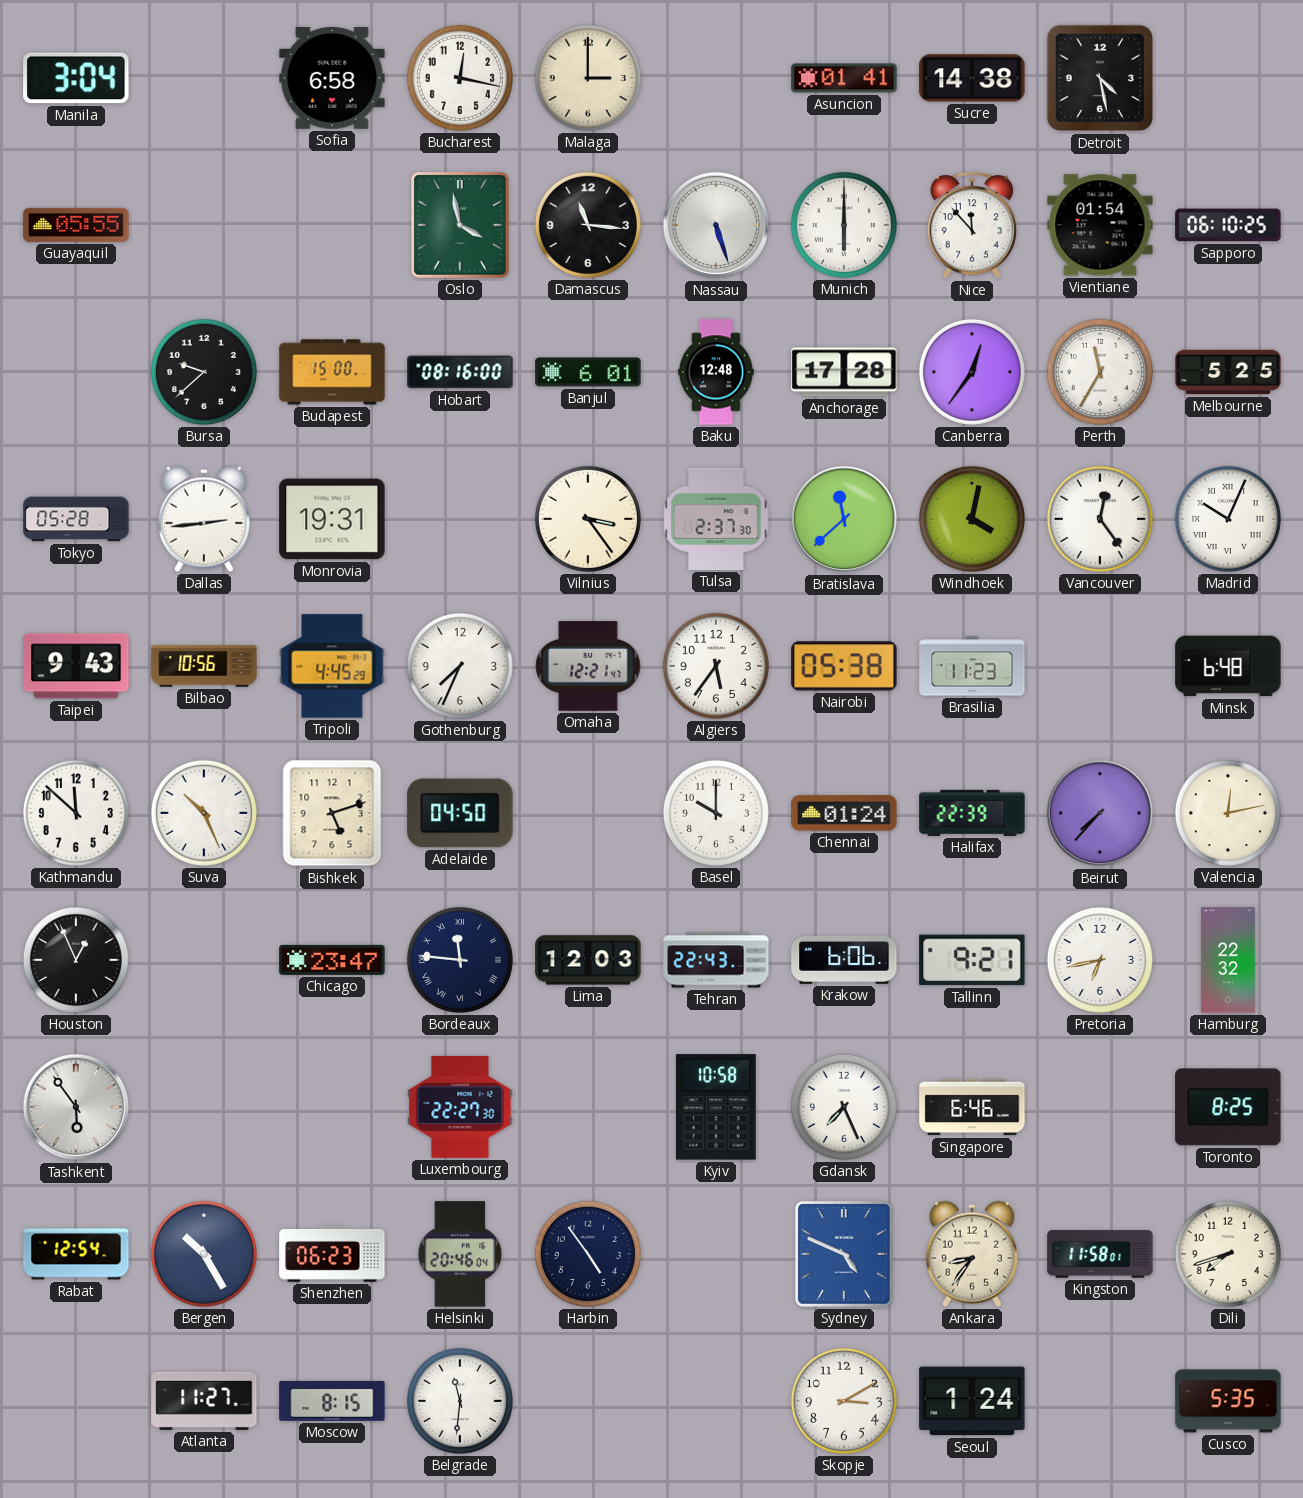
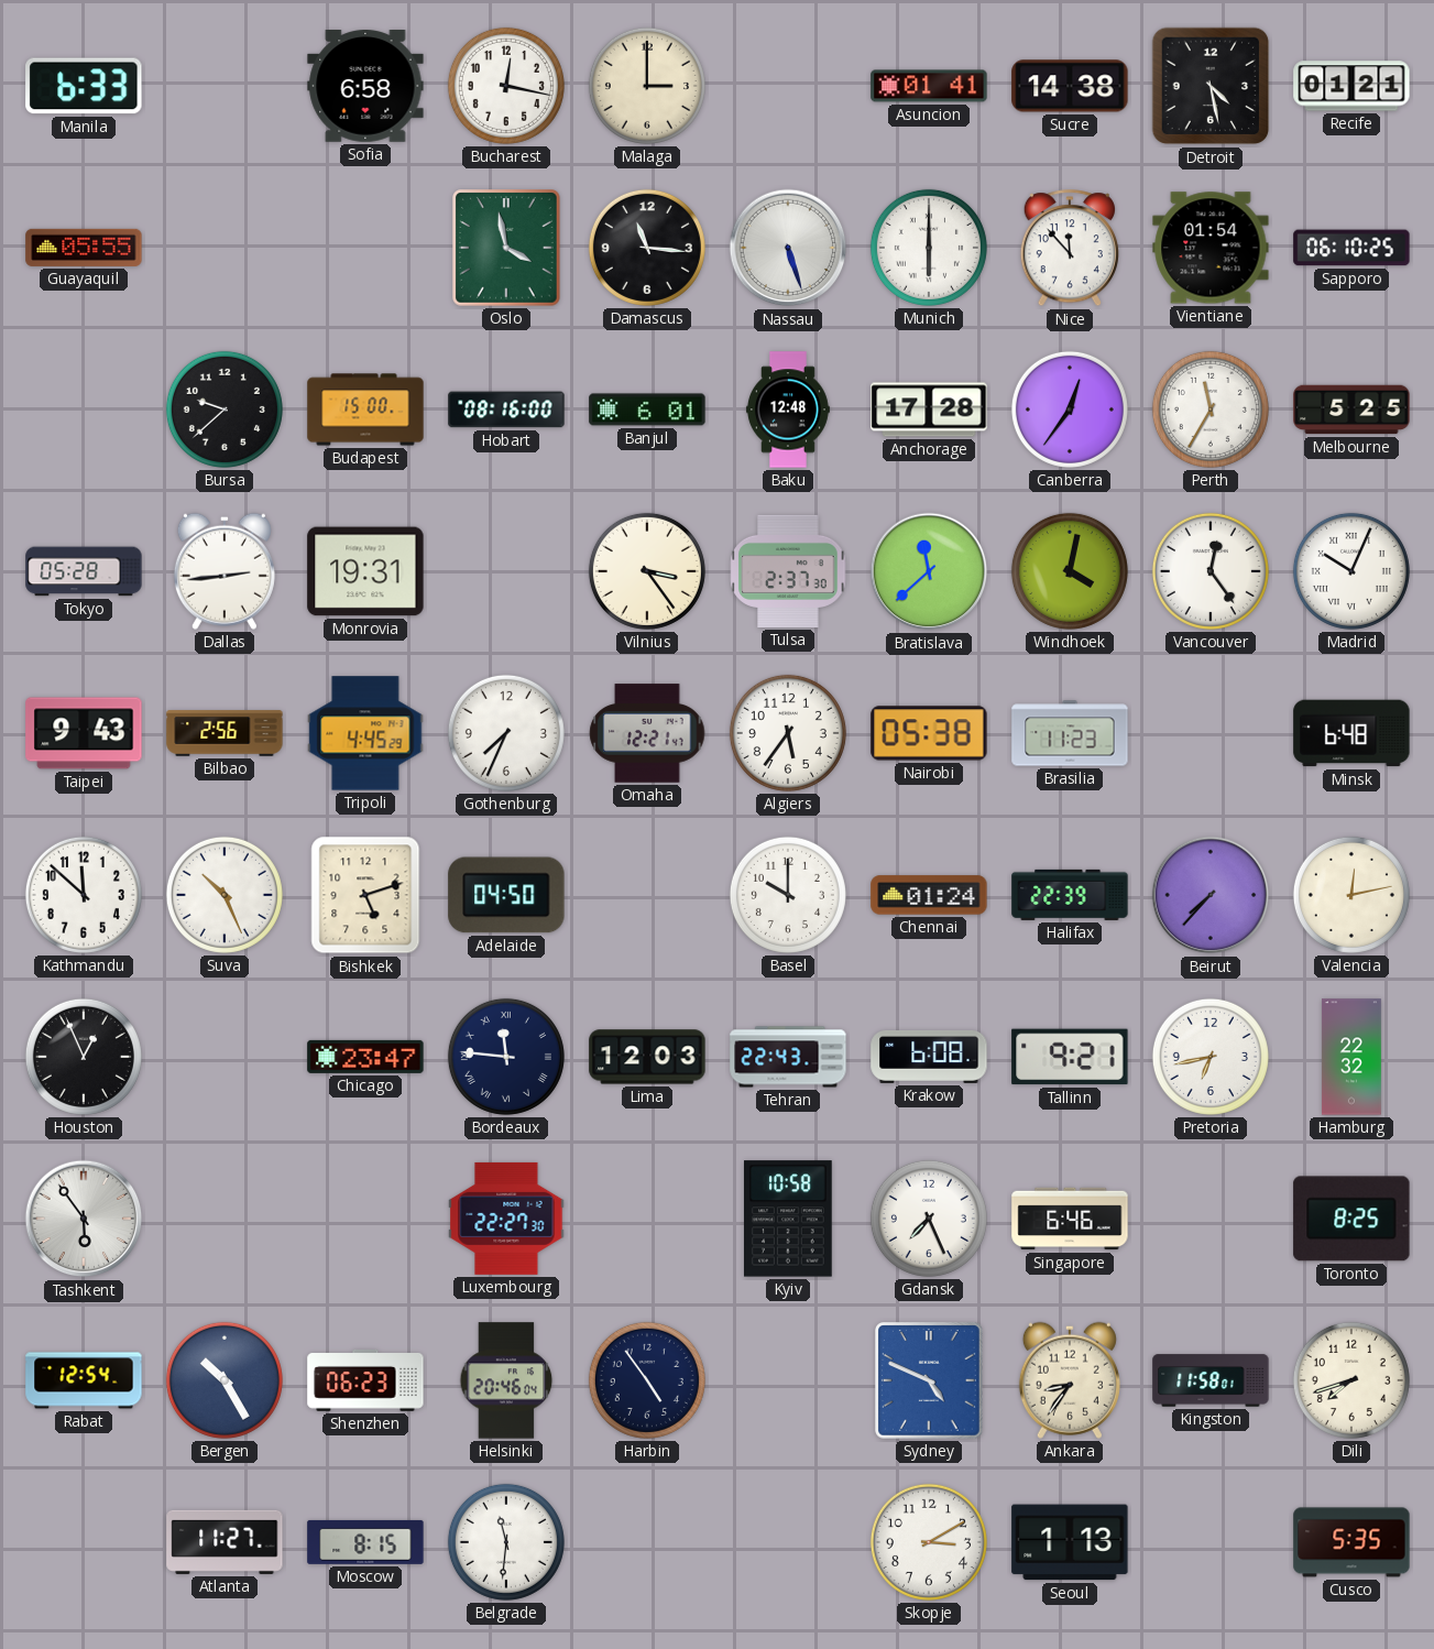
Manila: 3:04 -> 6:33
Recife: none -> 01:21
Bilbao: 10:56 -> 2:56
Krakow: 6:06 -> 6:08
Seoul: 1:24 -> 1:13
